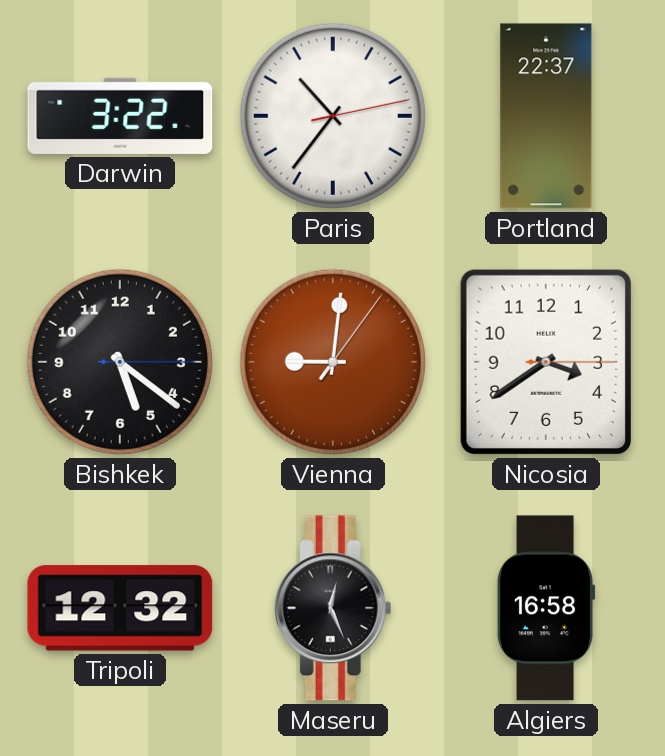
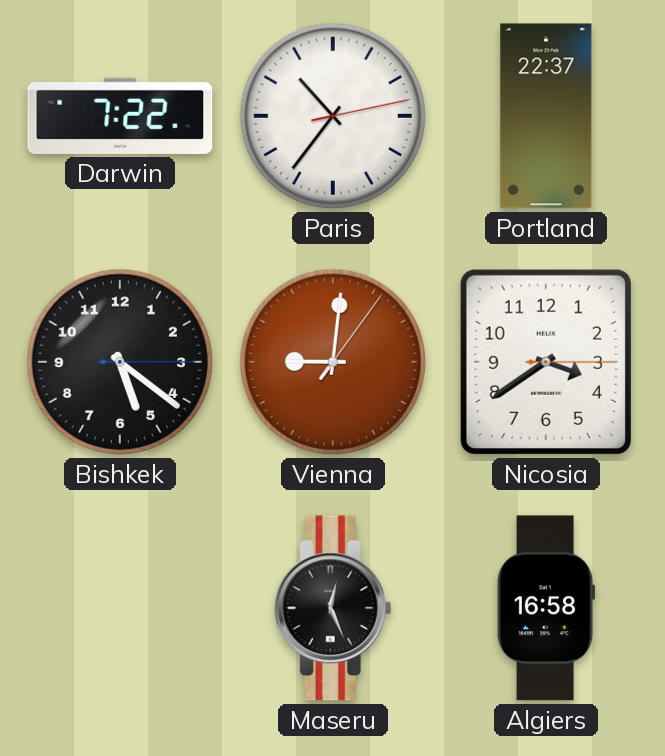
Darwin: 3:22 -> 7:22
Tripoli: 12:32 -> none
